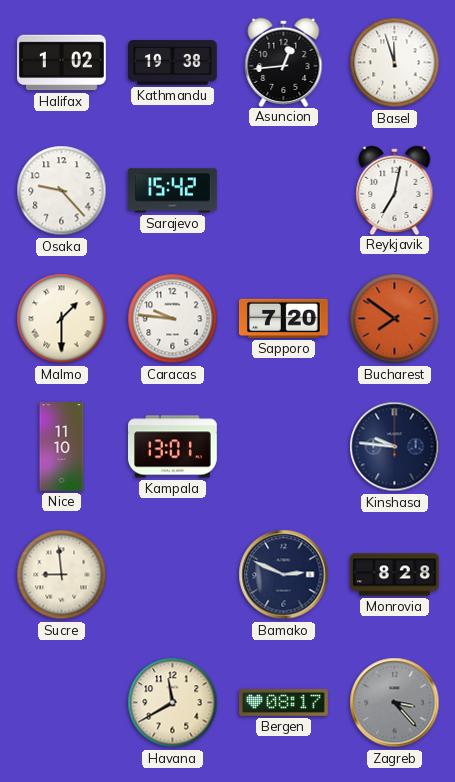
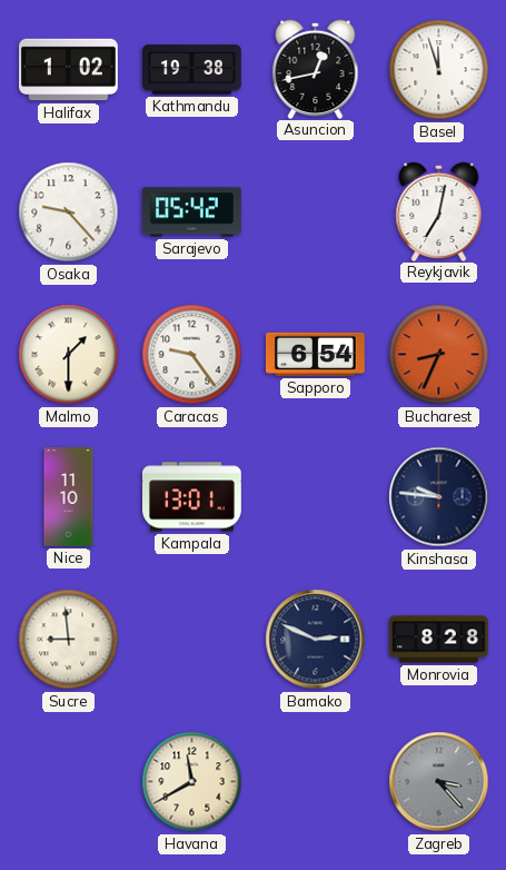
Asuncion: 12:44 -> 12:43
Sarajevo: 15:42 -> 05:42
Caracas: 9:46 -> 9:24
Sapporo: 7:20 -> 6:54
Bucharest: 7:51 -> 8:34
Bergen: 08:17 -> none
